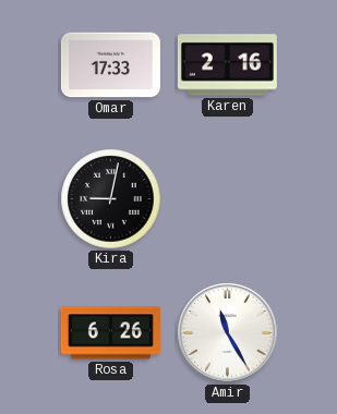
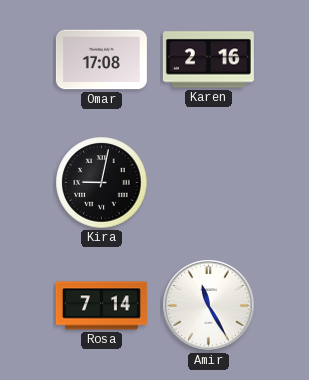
Omar: 17:33 -> 17:08
Rosa: 6:26 -> 7:14
